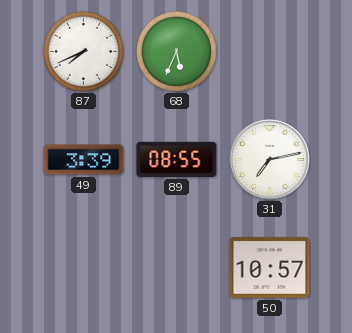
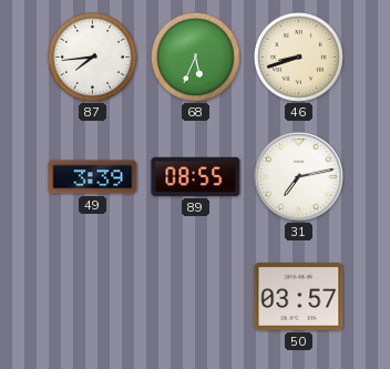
87: 7:41 -> 7:44
46: none -> 8:42
50: 10:57 -> 03:57
